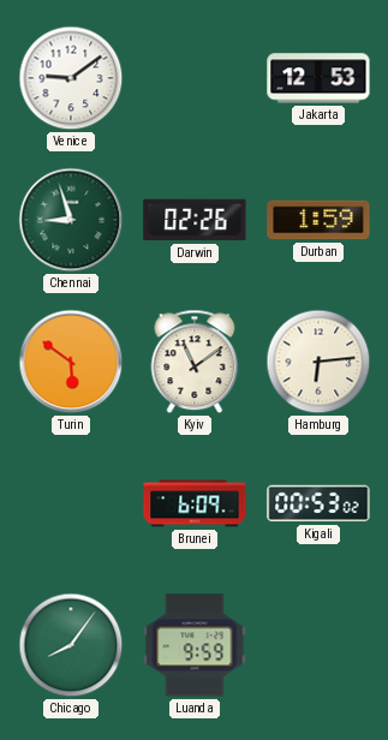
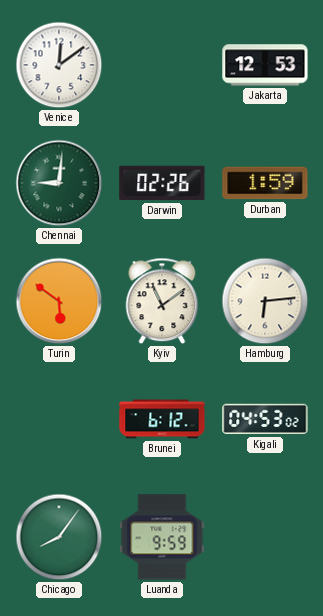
Venice: 9:09 -> 12:09
Chennai: 8:57 -> 9:01
Brunei: 6:09 -> 6:12
Kigali: 00:53 -> 04:53
